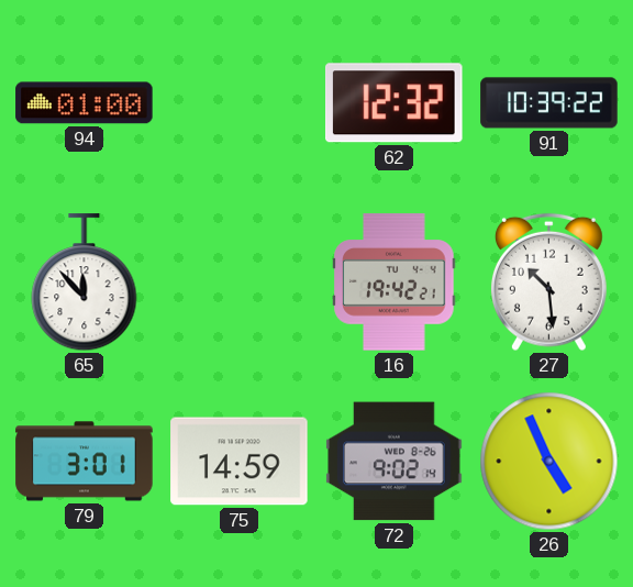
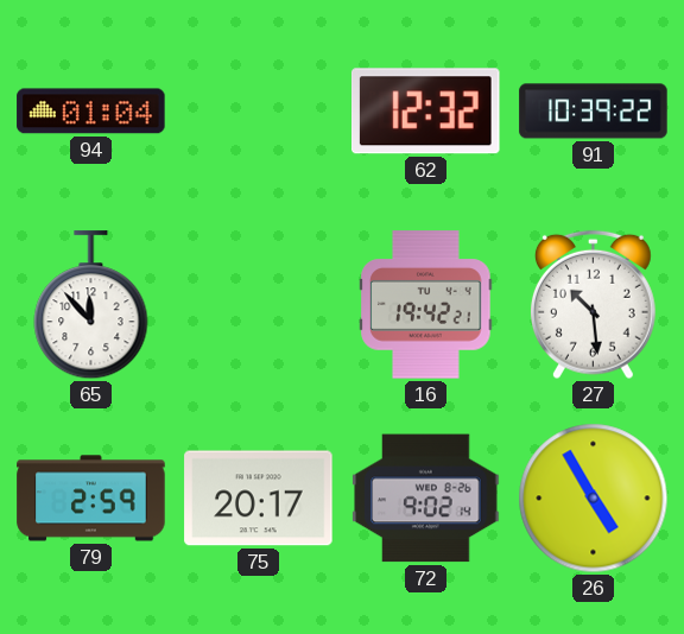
94: 01:00 -> 01:04
79: 3:01 -> 2:59
75: 14:59 -> 20:17
26: 4:56 -> 4:55
